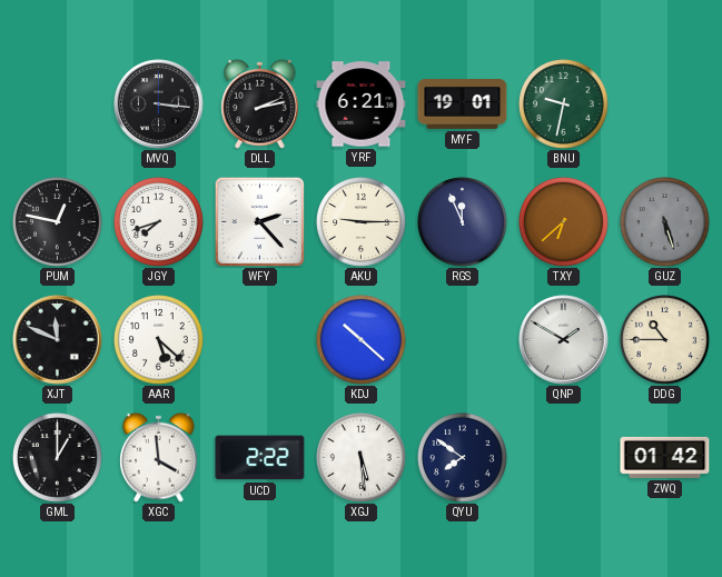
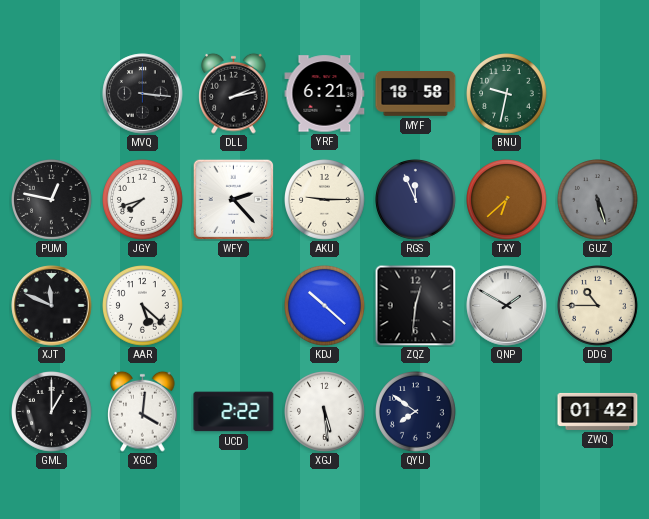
MYF: 19:01 -> 18:58
ZQZ: none -> 12:31
XGC: 3:59 -> 4:01
